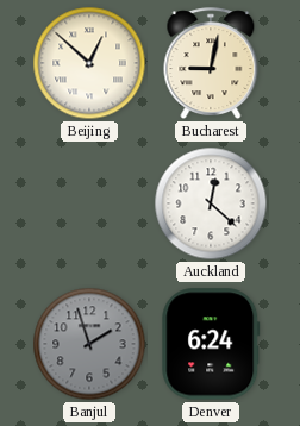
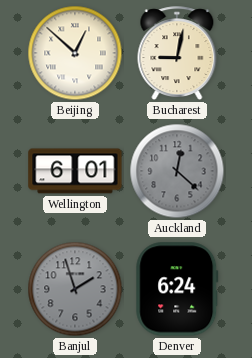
Wellington: none -> 6:01
Auckland dial: white -> grey
